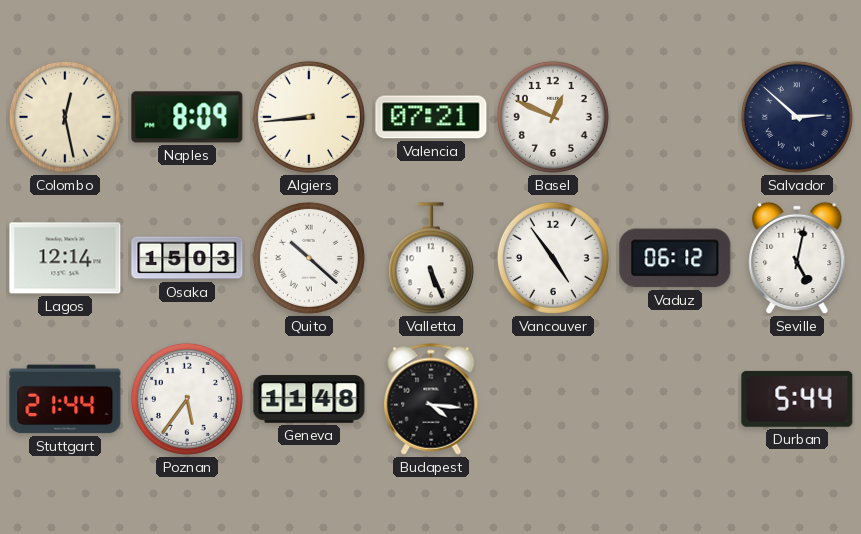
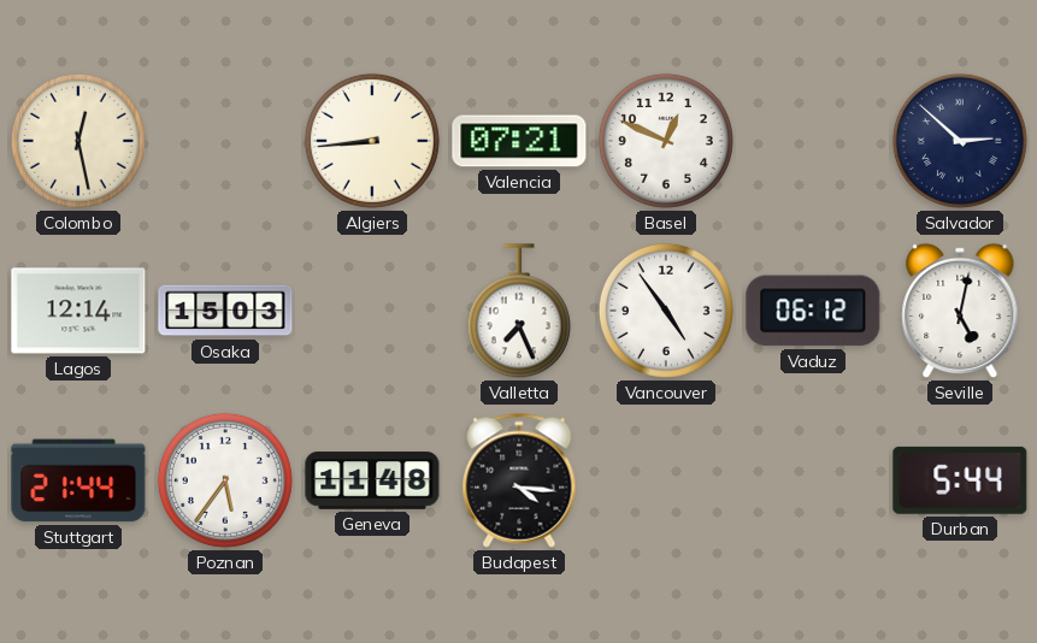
Naples: 8:09 -> none
Quito: 10:22 -> none
Valletta: 5:26 -> 7:26
